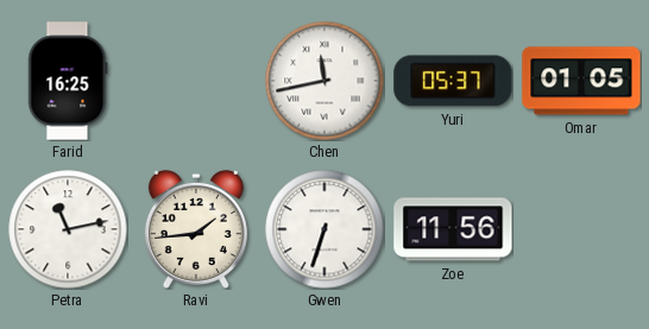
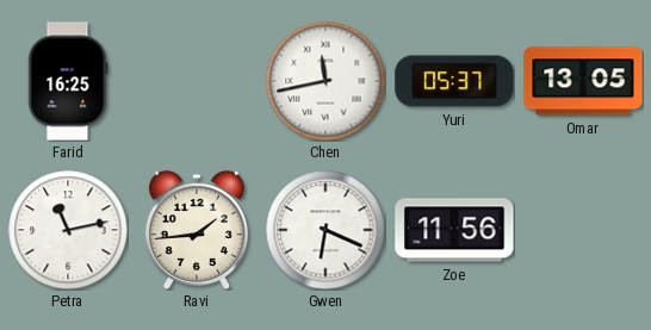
Omar: 01:05 -> 13:05
Gwen: 6:33 -> 6:19
